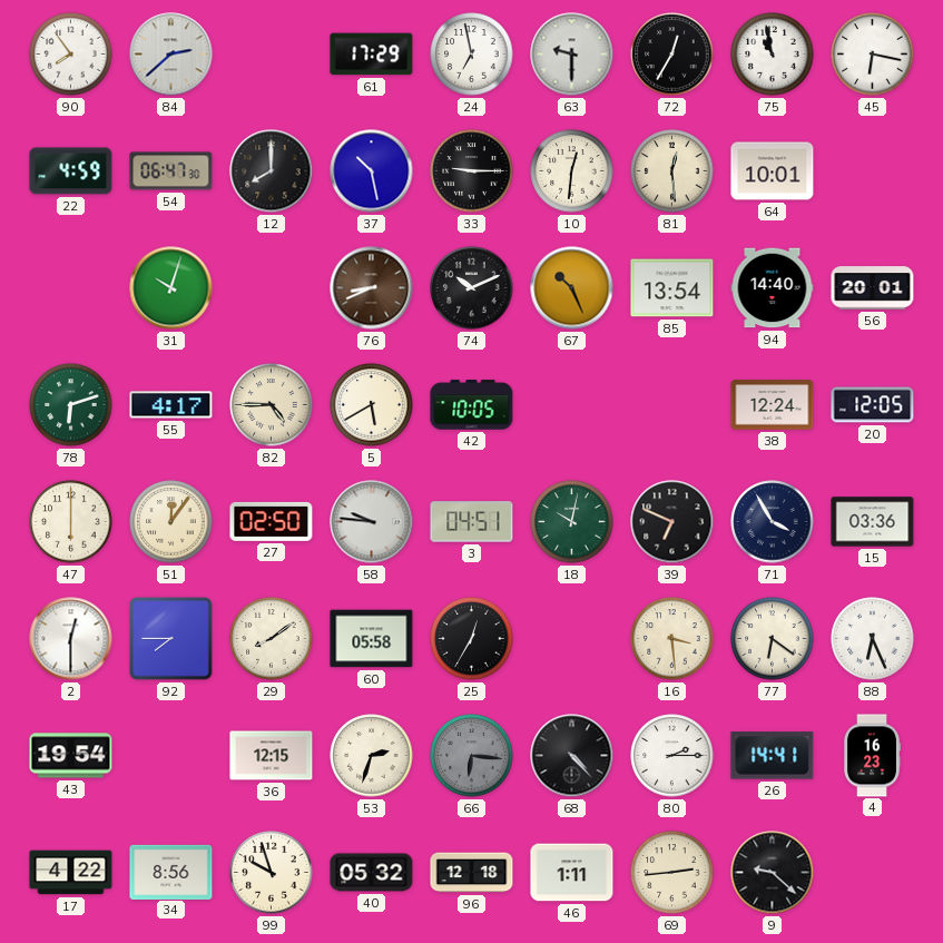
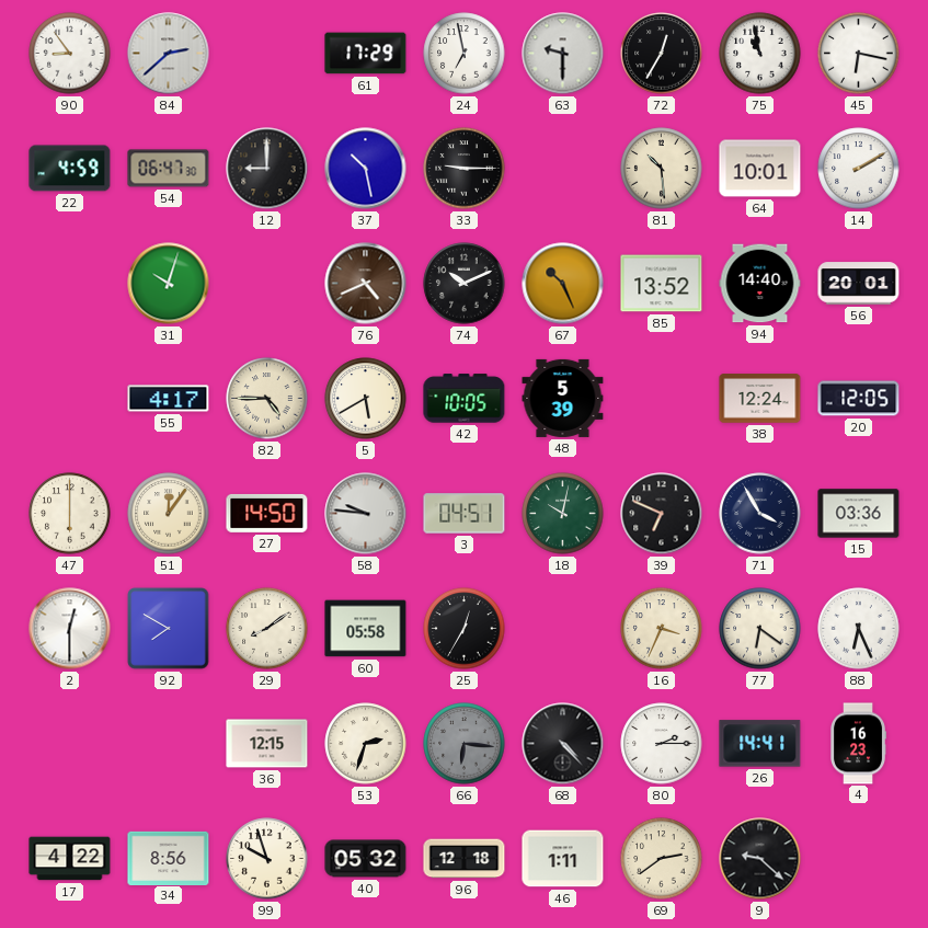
90: 7:54 -> 8:54
12: 8:00 -> 9:00
10: 12:31 -> none
81: 12:29 -> 10:29
14: none -> 2:10
76: 8:41 -> 4:41
85: 13:54 -> 13:52
78: 6:12 -> none
48: none -> 5:39
27: 02:50 -> 14:50
92: 7:45 -> 7:50
16: 3:29 -> 3:34
43: 19:54 -> none
69: 2:44 -> 2:39
